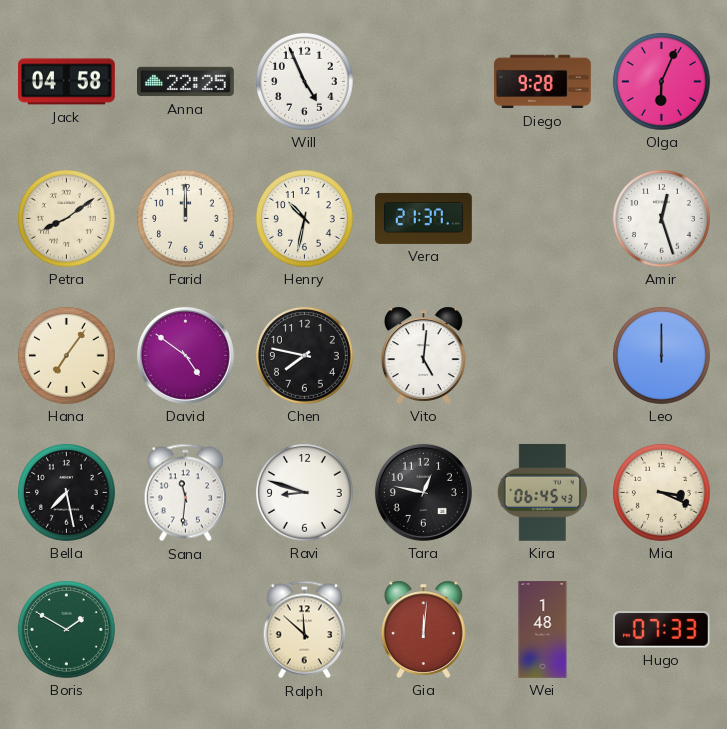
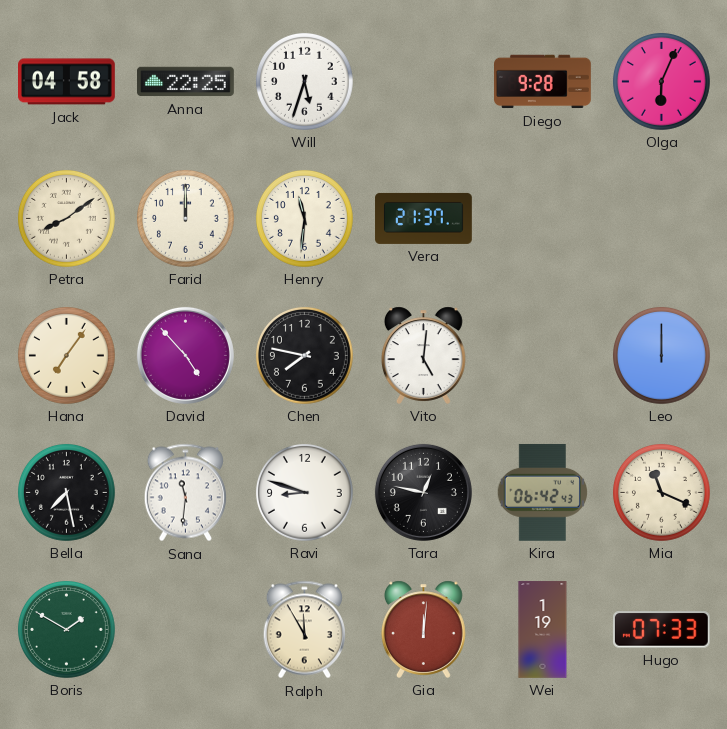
Will: 4:56 -> 5:33
Henry: 10:32 -> 11:31
Amir: 12:27 -> none
David: 4:51 -> 4:53
Kira: 06:45 -> 06:42
Mia: 3:19 -> 11:19
Ralph: 11:52 -> 11:55
Wei: 1:48 -> 1:19
